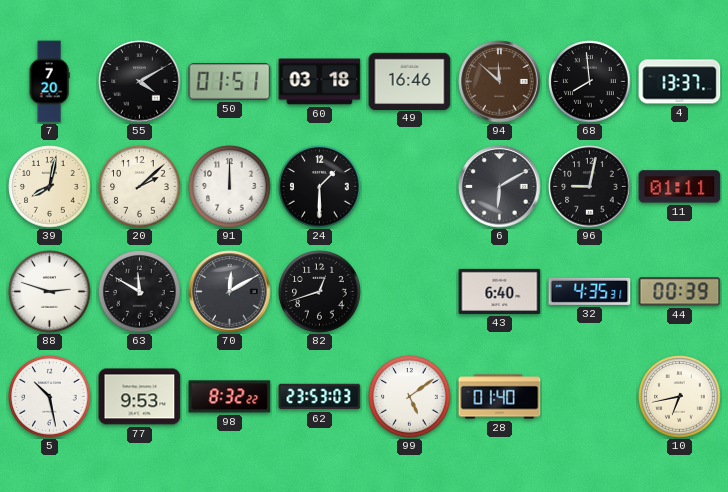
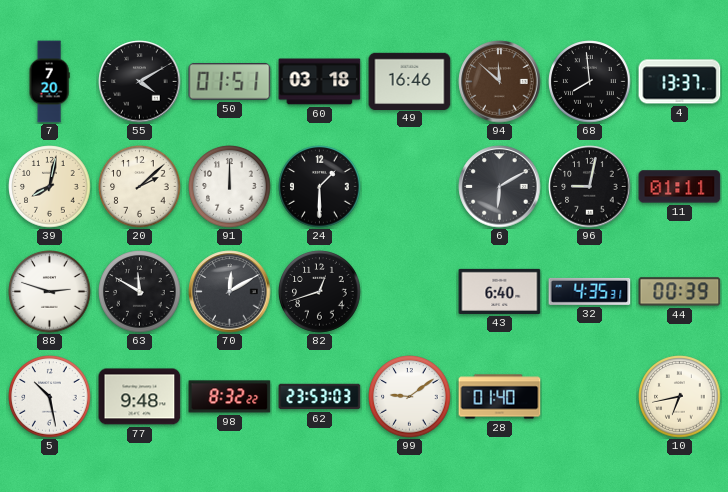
77: 9:53 -> 9:48
99: 5:09 -> 9:09
